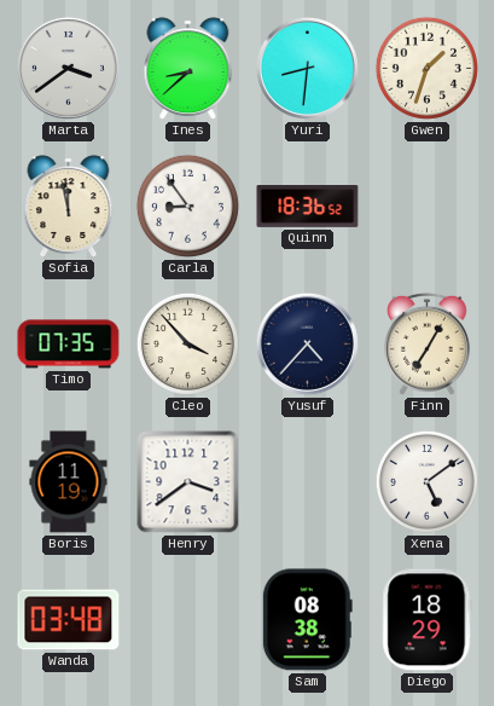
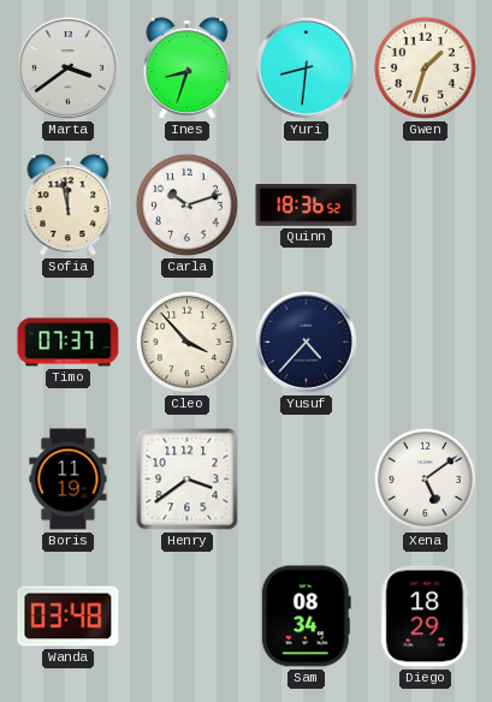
Ines: 8:38 -> 8:33
Carla: 8:54 -> 10:12
Timo: 07:35 -> 07:37
Finn: 7:05 -> none
Sam: 08:38 -> 08:34
